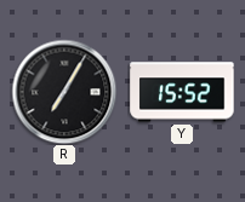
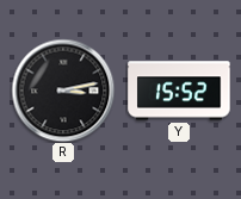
R: 7:05 -> 3:13
